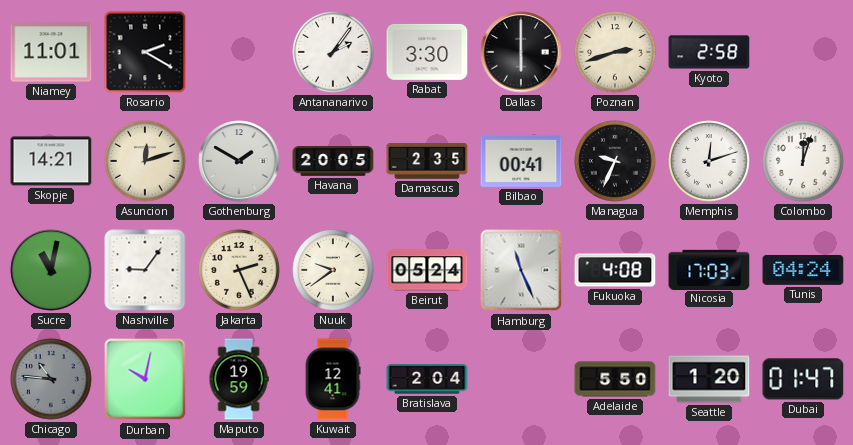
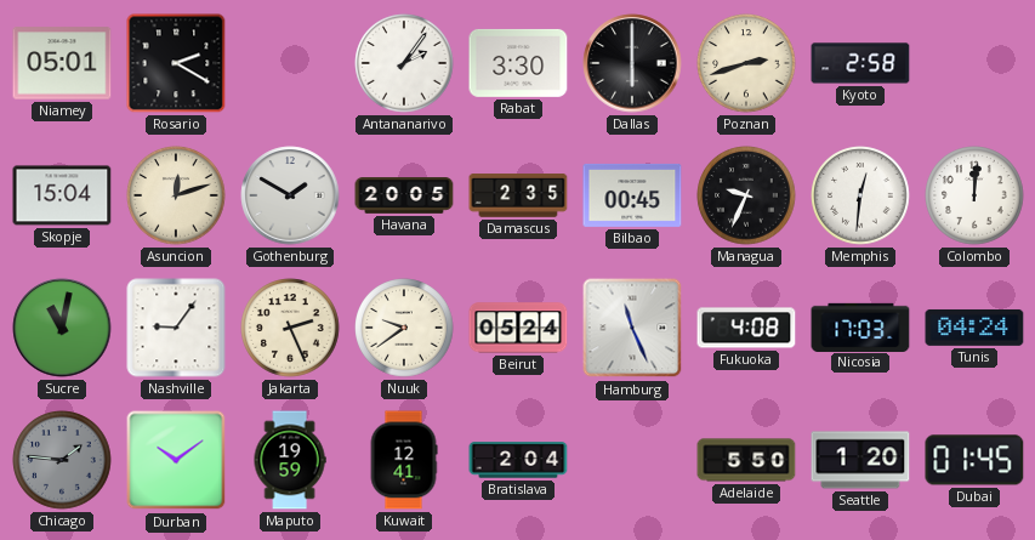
Niamey: 11:01 -> 05:01
Skopje: 14:21 -> 15:04
Bilbao: 00:41 -> 00:45
Memphis: 12:12 -> 12:31
Colombo: 12:03 -> 12:01
Chicago: 10:46 -> 1:46
Durban: 10:02 -> 10:09
Dubai: 01:47 -> 01:45
